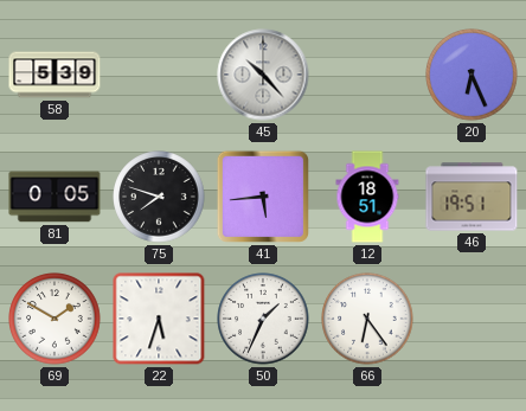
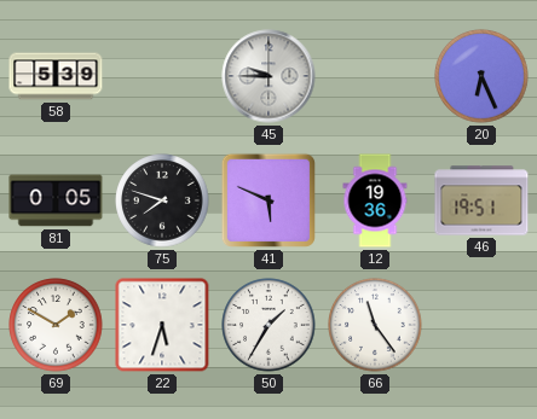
45: 10:23 -> 9:45
41: 5:44 -> 5:49
12: 18:51 -> 19:36
50: 1:34 -> 1:35
66: 6:24 -> 11:24
